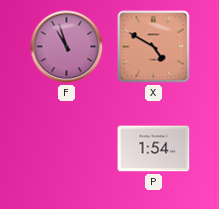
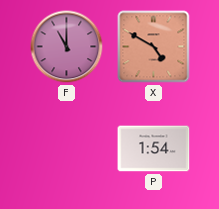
F: 10:57 -> 11:00
